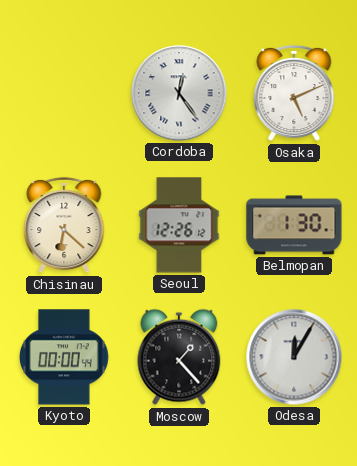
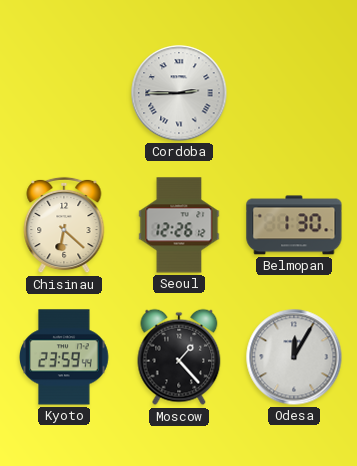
Cordoba: 12:24 -> 2:45
Osaka: 5:11 -> none
Kyoto: 00:00 -> 23:59
